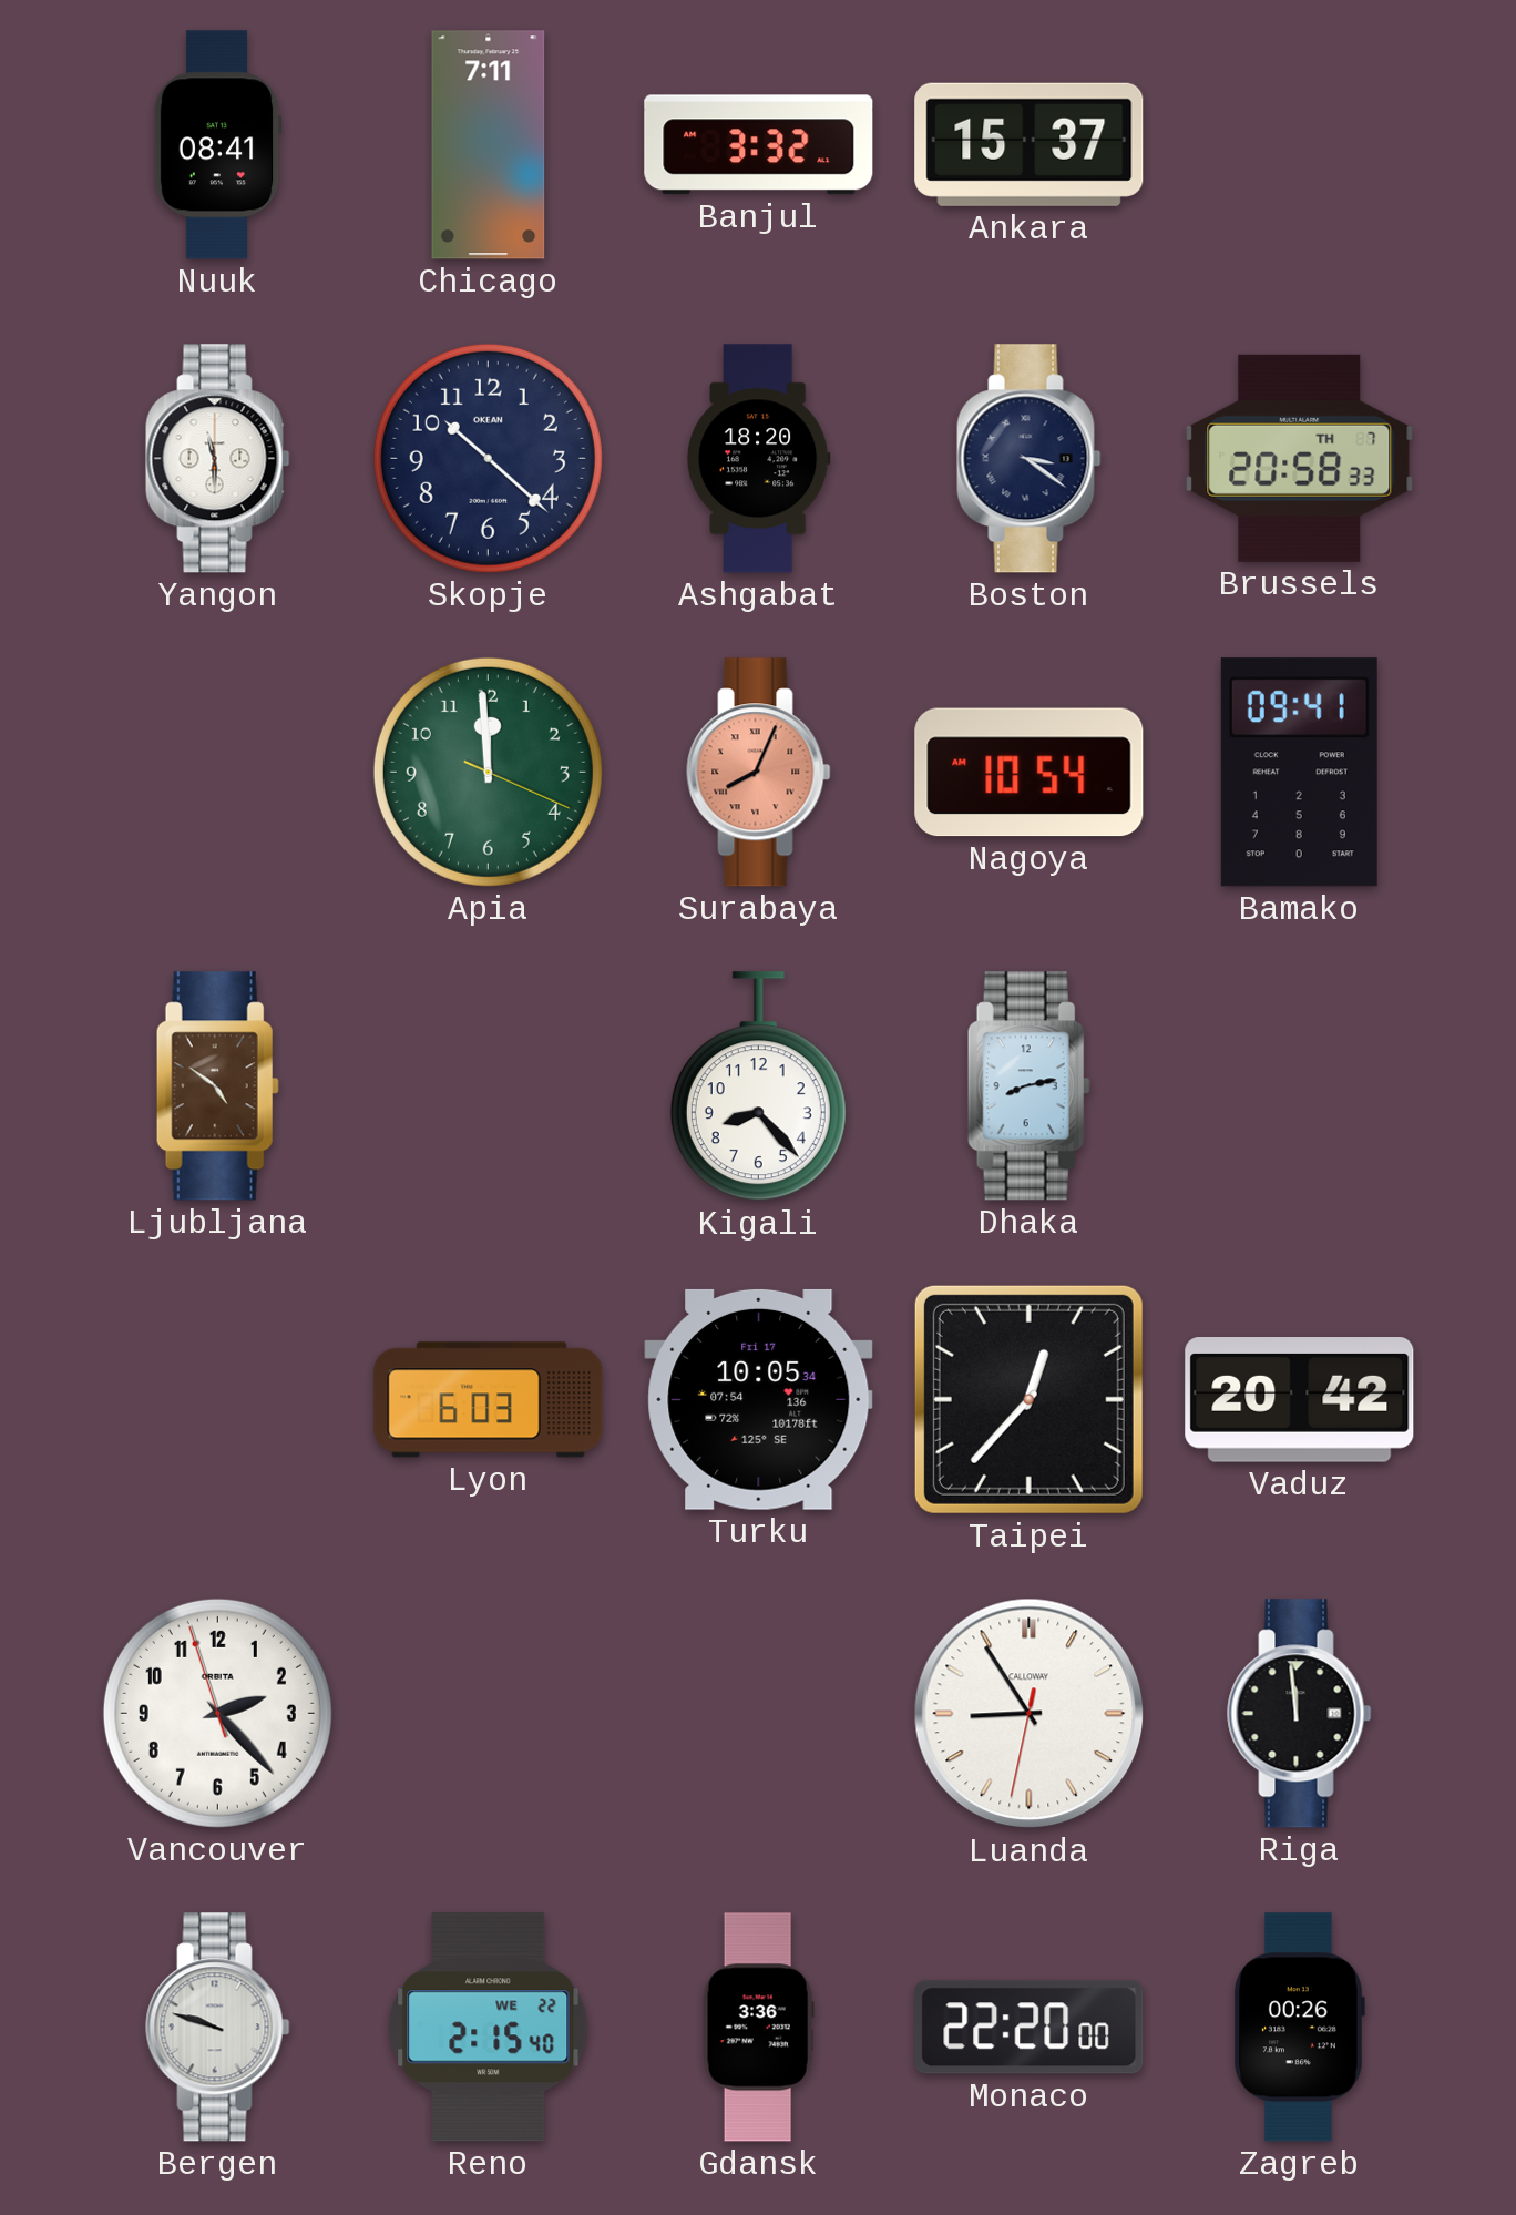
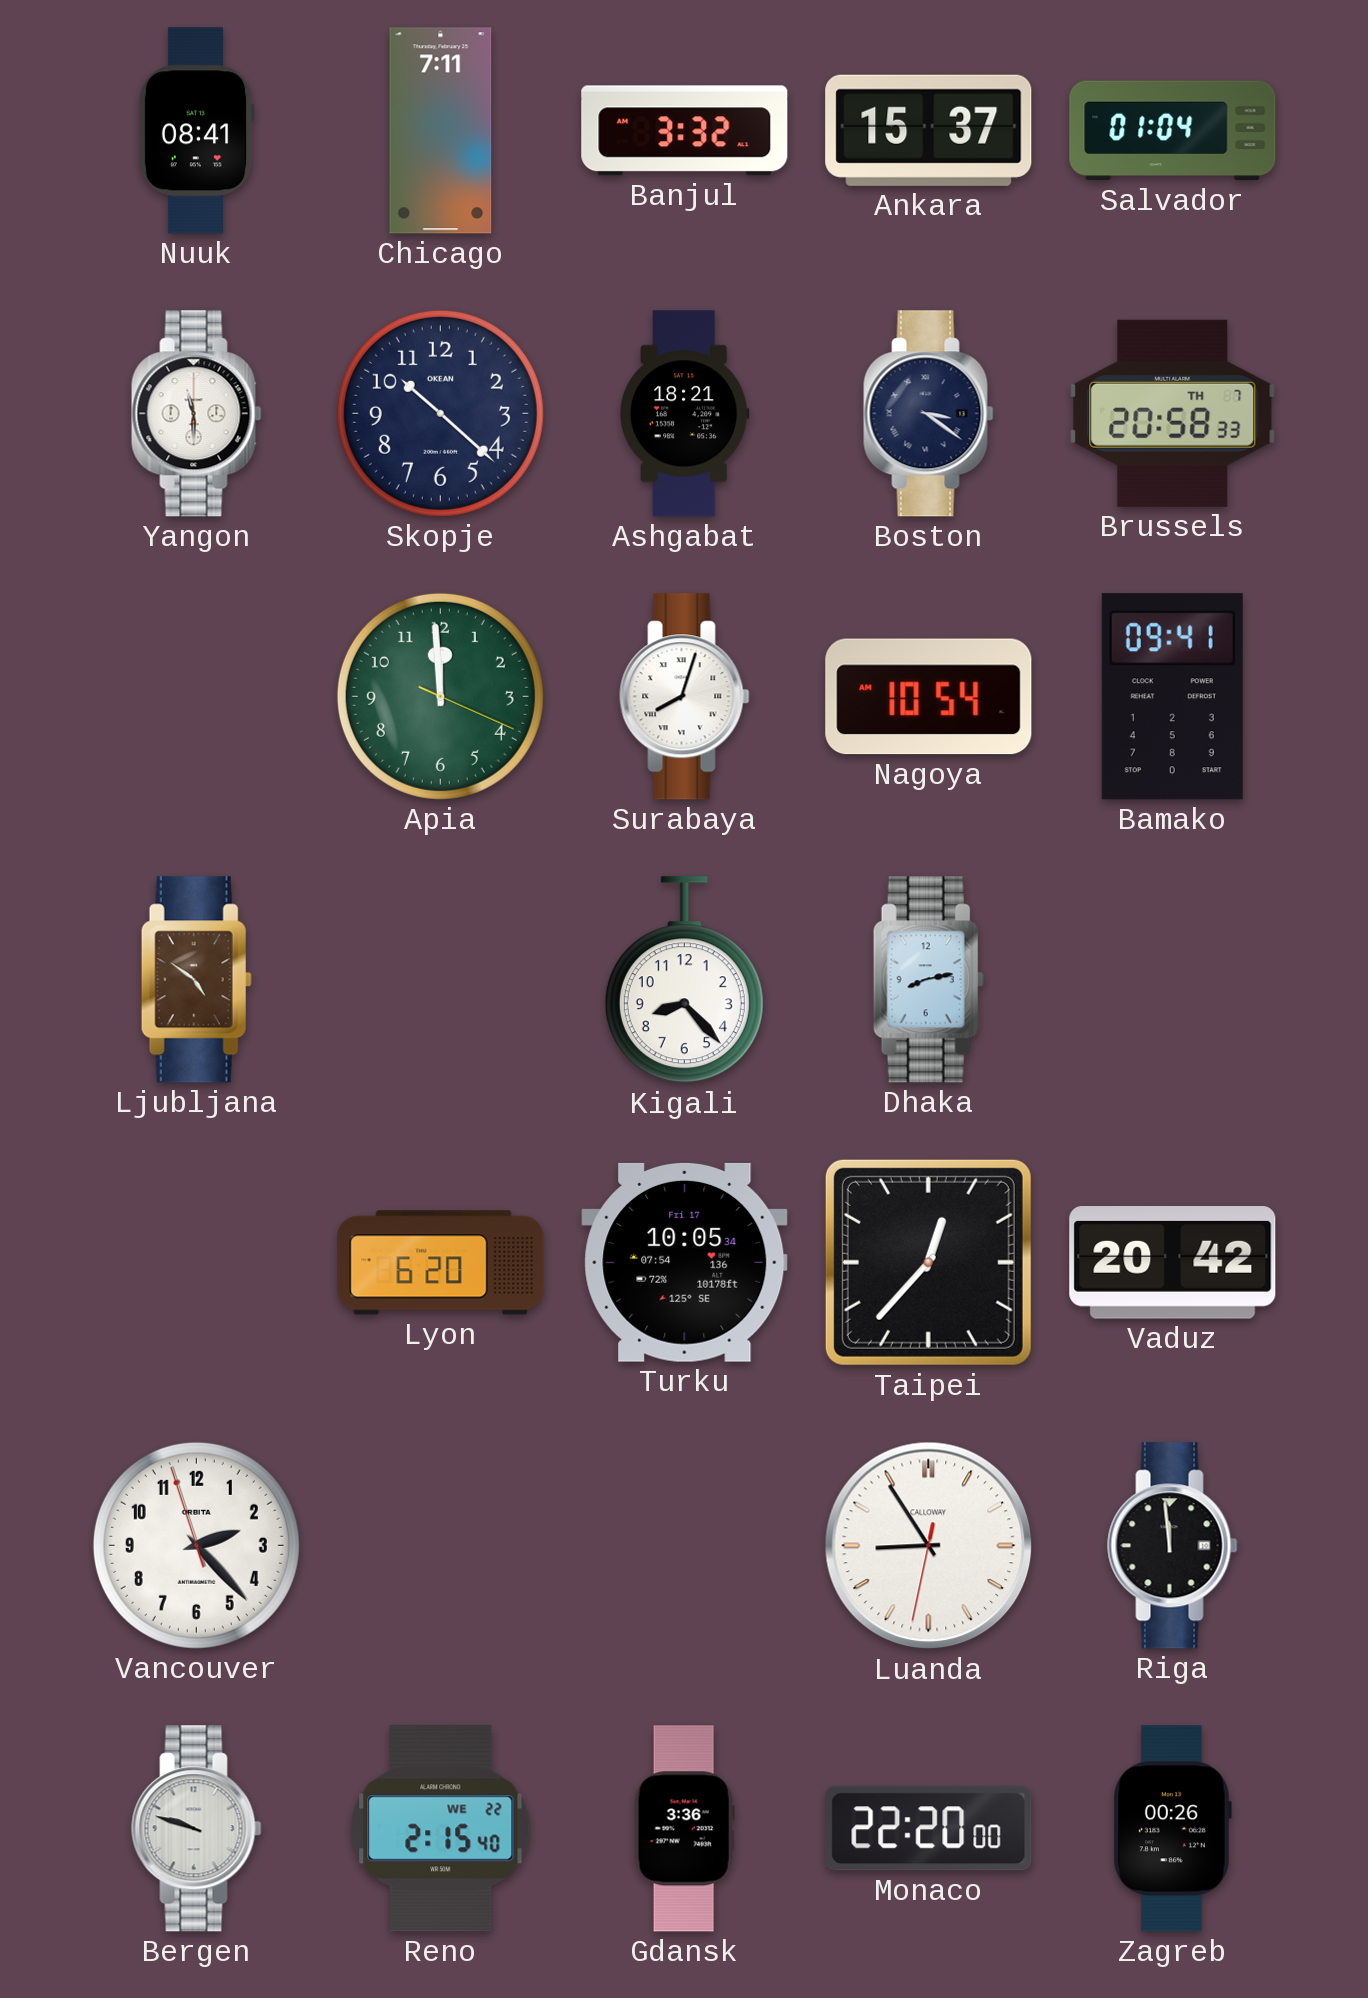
Salvador: none -> 01:04
Ashgabat: 18:20 -> 18:21
Surabaya: 8:04 -> 8:03
Surabaya dial: salmon -> white
Lyon: 6:03 -> 6:20
